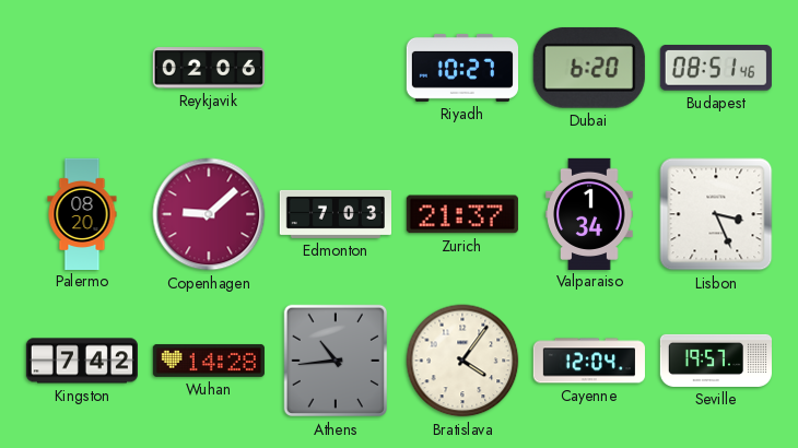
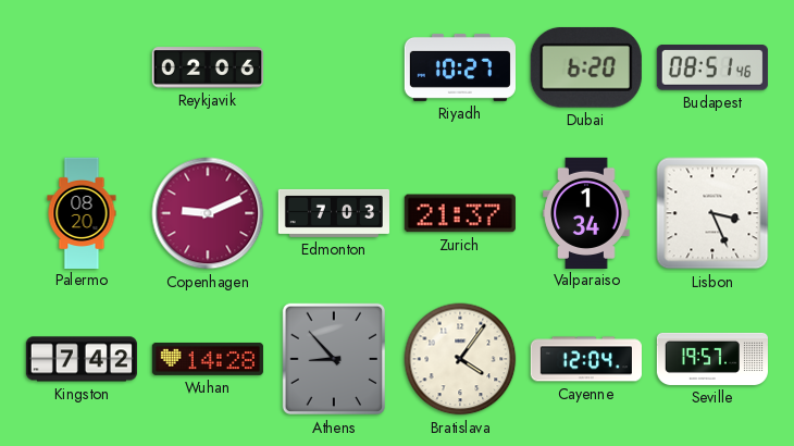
Copenhagen: 9:08 -> 9:11
Athens: 10:44 -> 8:53
